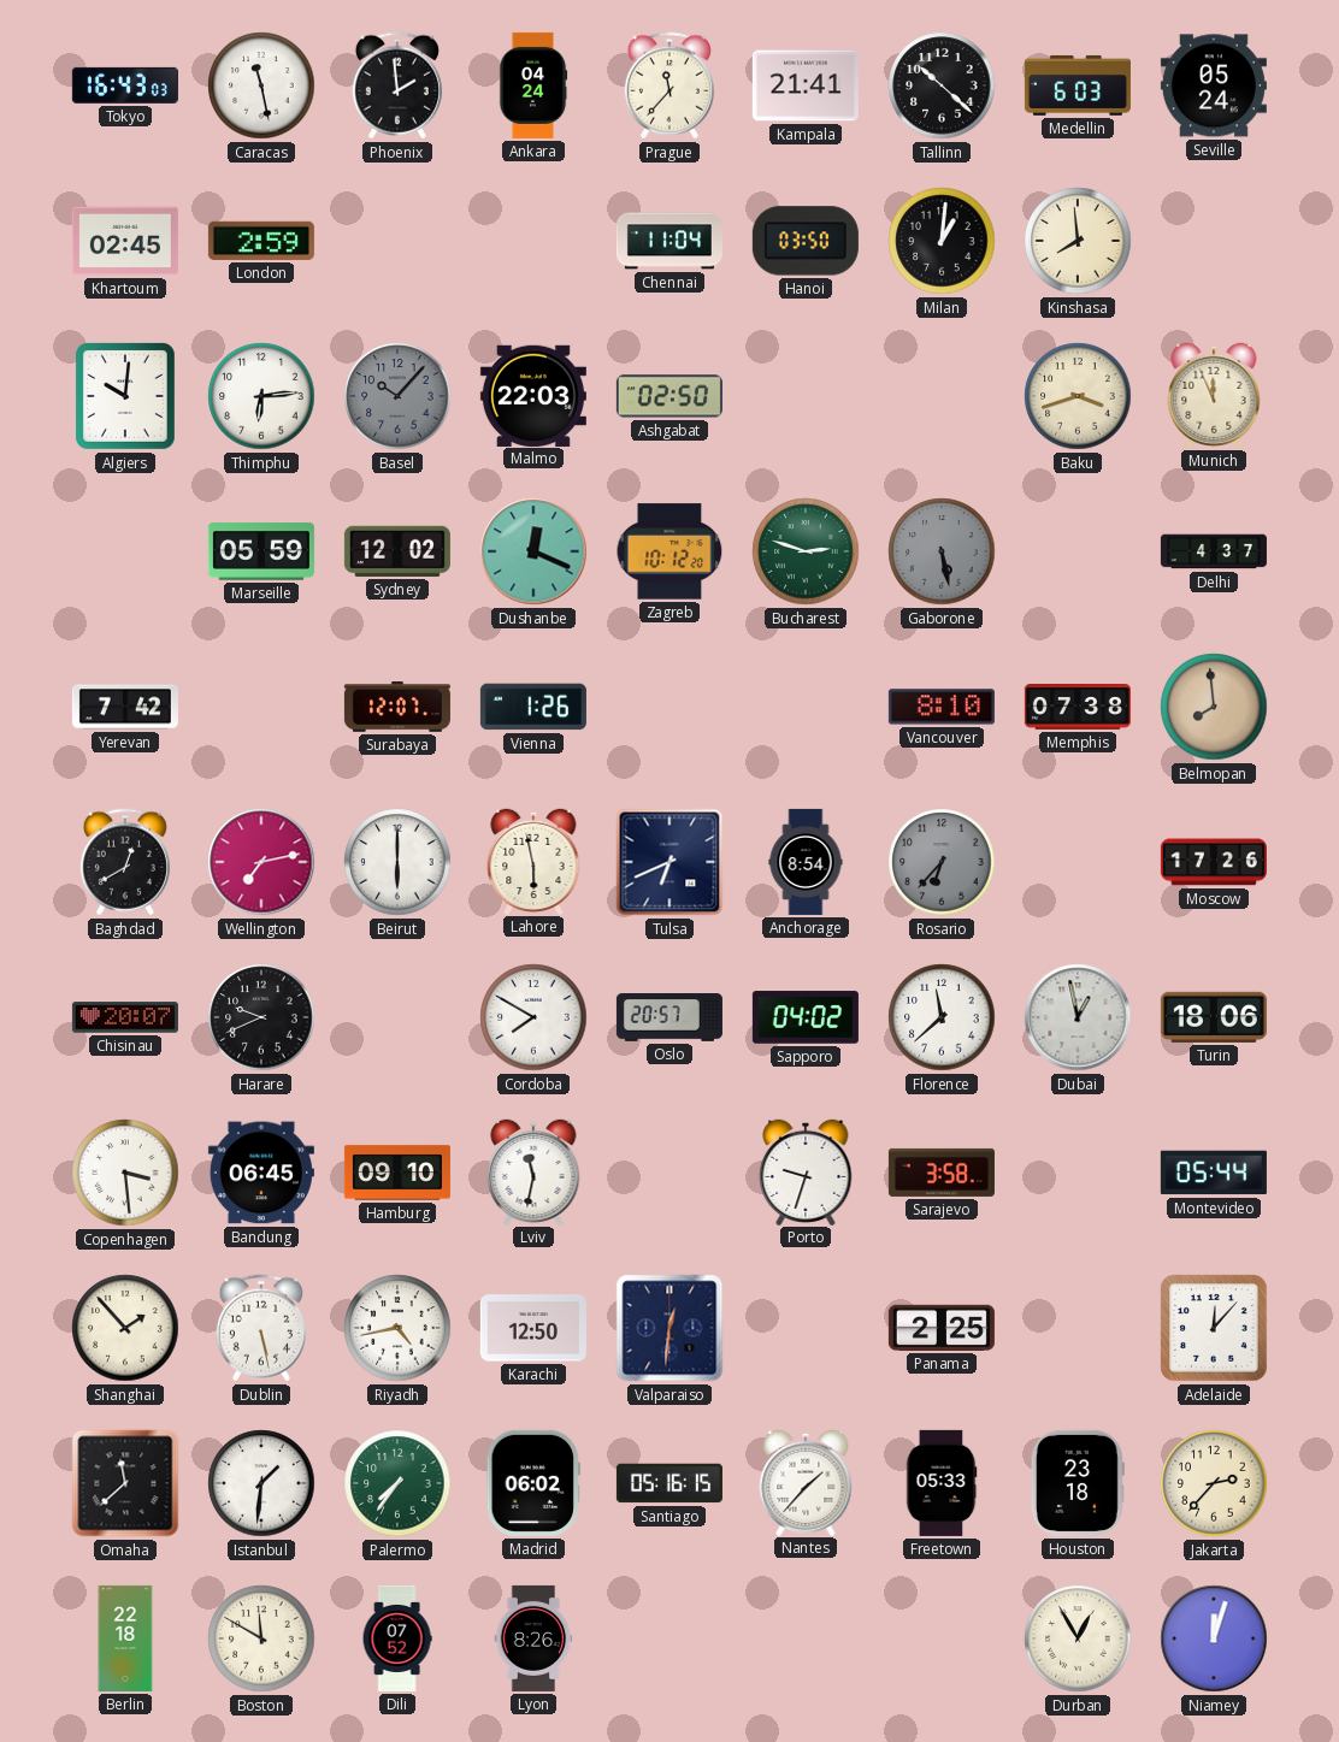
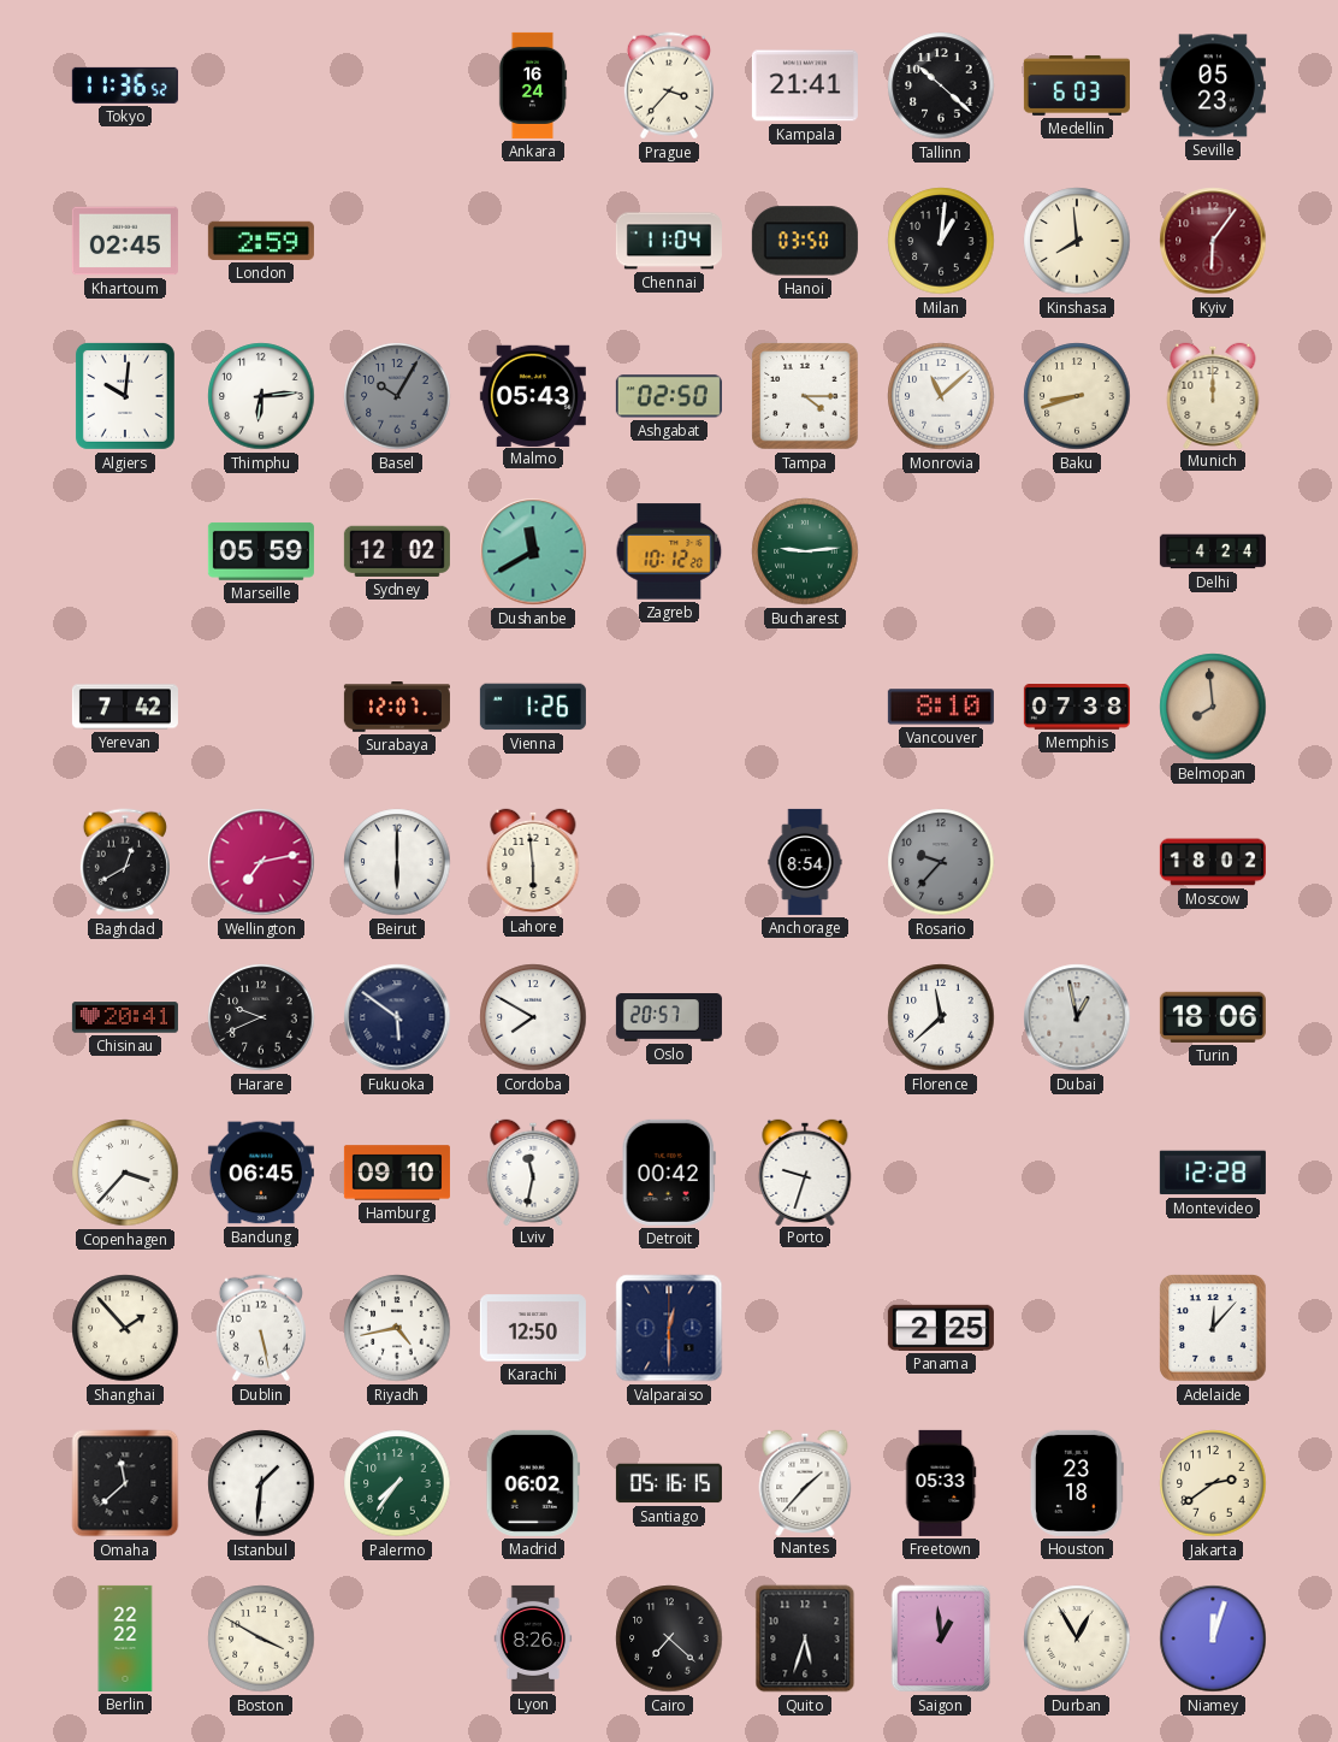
Tokyo: 16:43 -> 11:36
Caracas: 11:28 -> none
Phoenix: 1:59 -> none
Ankara: 04:24 -> 16:24
Prague: 11:37 -> 3:37
Seville: 05:24 -> 05:23
Kyiv: none -> 6:06
Basel: 10:07 -> 10:05
Malmo: 22:03 -> 05:43
Tampa: none -> 4:15
Monrovia: none -> 11:08
Baku: 3:42 -> 8:42
Munich: 11:56 -> 12:00
Dushanbe: 12:19 -> 11:40
Bucharest: 2:48 -> 9:14
Gaborone: 5:28 -> none
Delhi: 4:37 -> 4:24
Lahore: 5:58 -> 5:59
Tulsa: 6:41 -> none
Rosario: 6:37 -> 9:37
Moscow: 17:26 -> 18:02
Chisinau: 20:07 -> 20:41
Fukuoka: none -> 5:51
Sapporo: 04:02 -> none
Copenhagen: 3:29 -> 3:37
Detroit: none -> 00:42
Sarajevo: 3:58 -> none
Montevideo: 05:44 -> 12:28
Valparaiso: 12:31 -> 12:30
Jakarta: 2:37 -> 2:39
Berlin: 22:18 -> 22:22
Boston: 11:50 -> 3:50
Dili: 07:52 -> none
Cairo: none -> 7:22
Quito: none -> 5:33
Saigon: none -> 12:59
